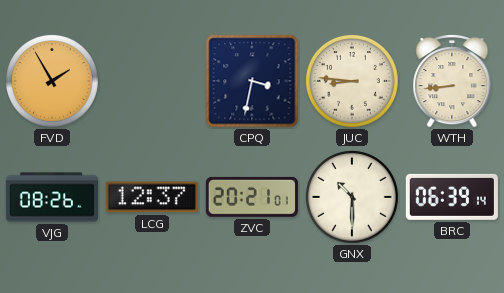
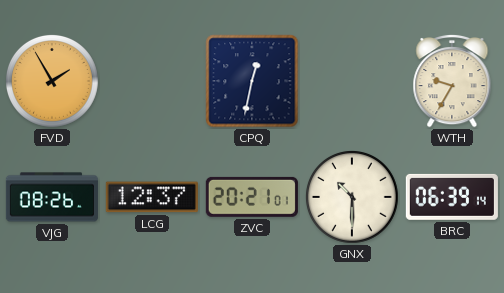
CPQ: 3:32 -> 12:32
JUC: 8:46 -> none
WTH: 8:44 -> 9:35
